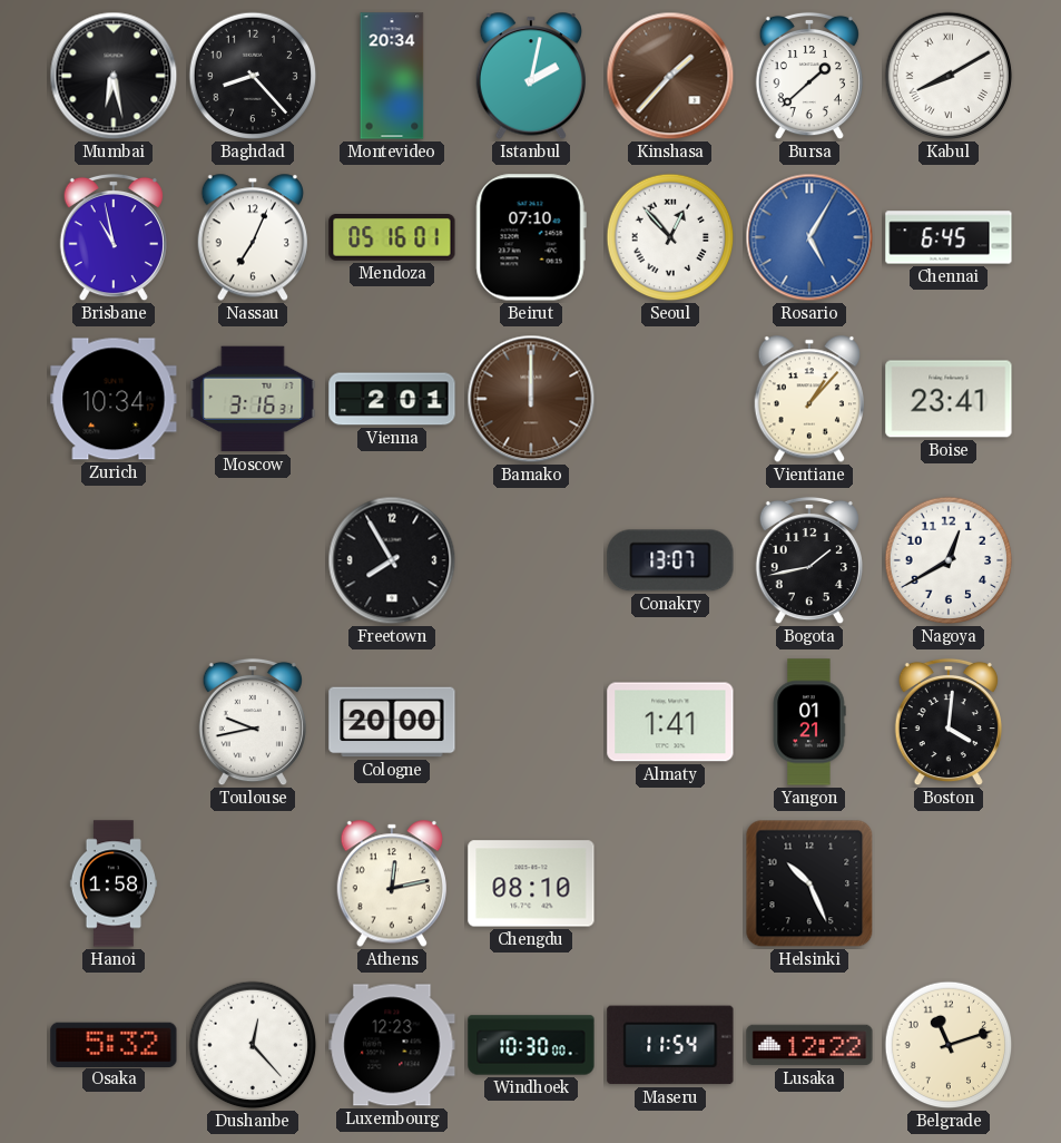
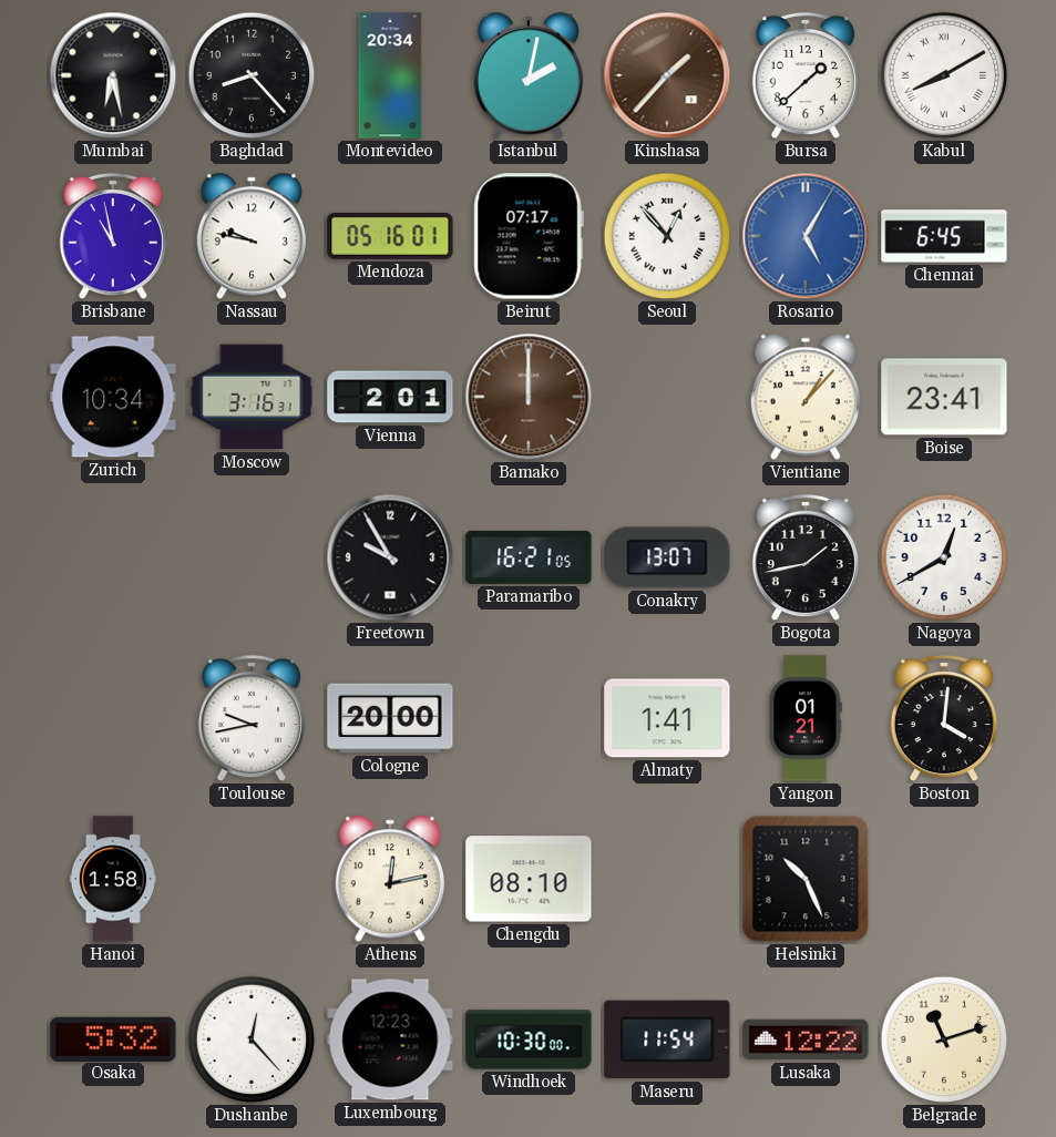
Nassau: 7:04 -> 9:47
Beirut: 07:10 -> 07:17
Freetown: 7:55 -> 9:55
Paramaribo: none -> 16:21
